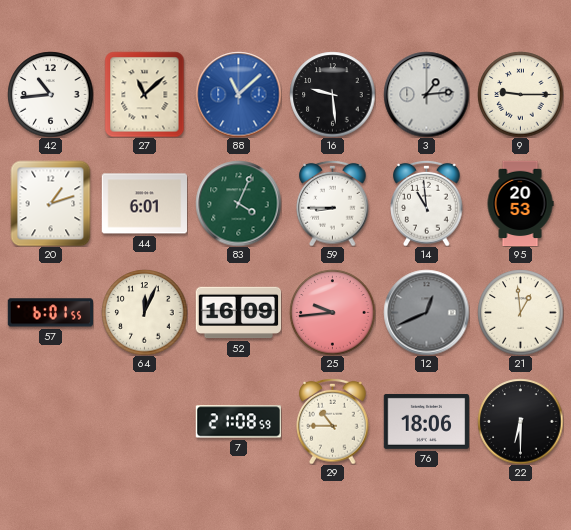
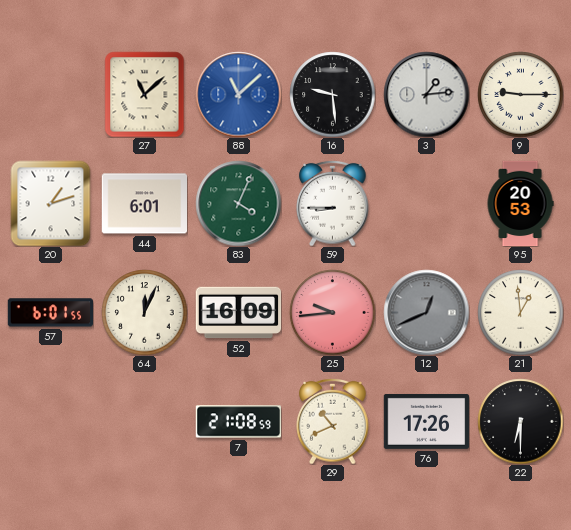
42: 10:44 -> none
14: 10:59 -> none
29: 10:45 -> 10:41
76: 18:06 -> 17:26
